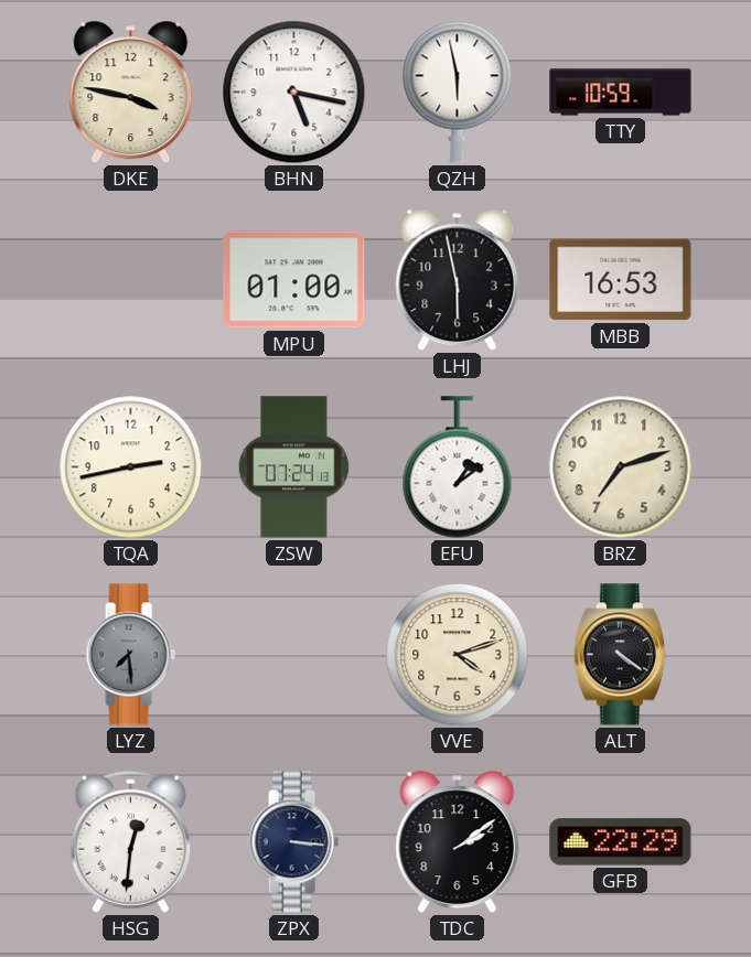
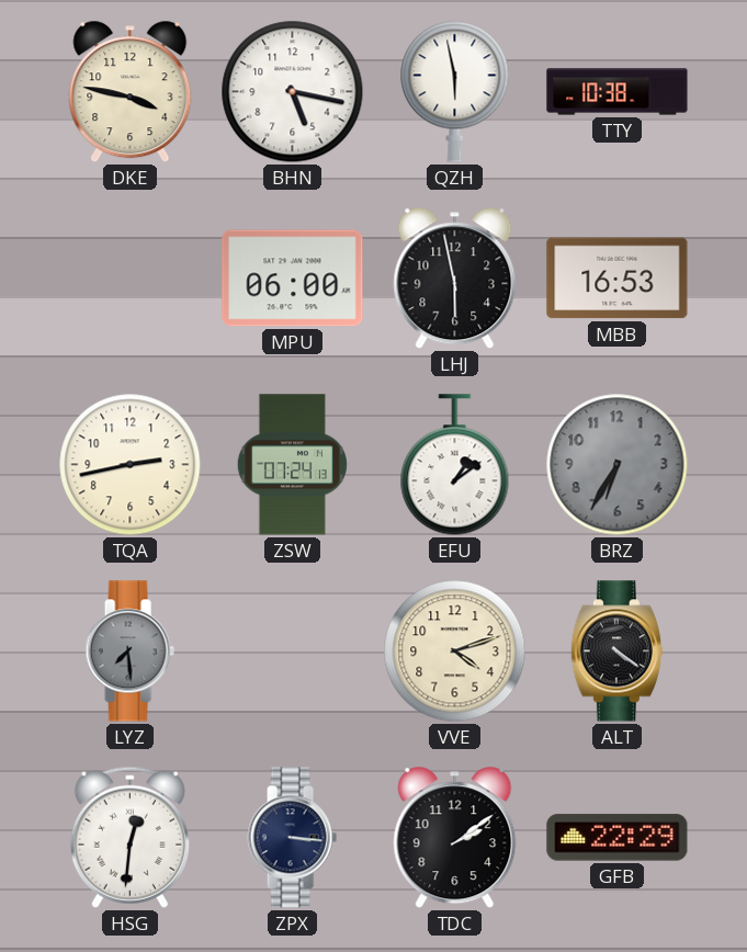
TTY: 10:59 -> 10:38
MPU: 01:00 -> 06:00
BRZ: 7:12 -> 6:35
BRZ dial: cream -> grey
